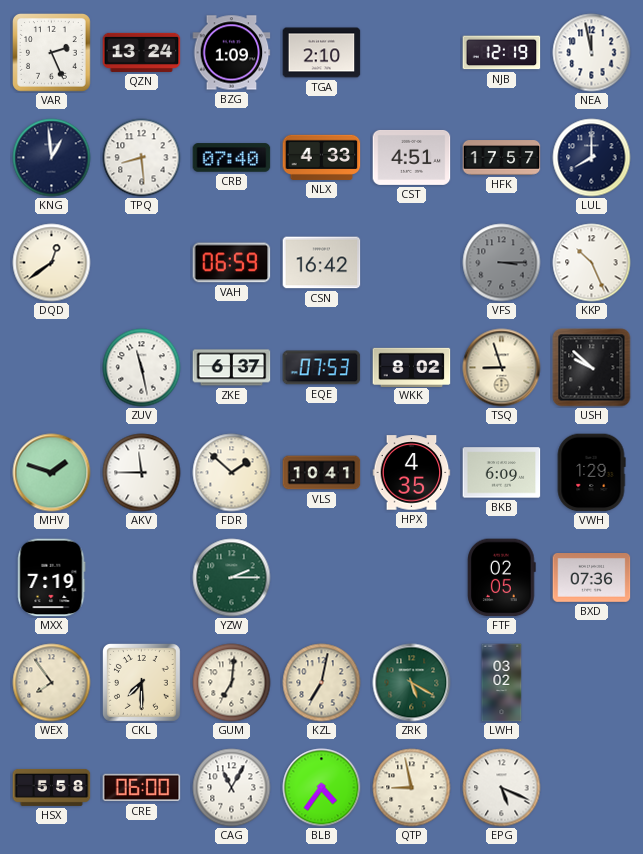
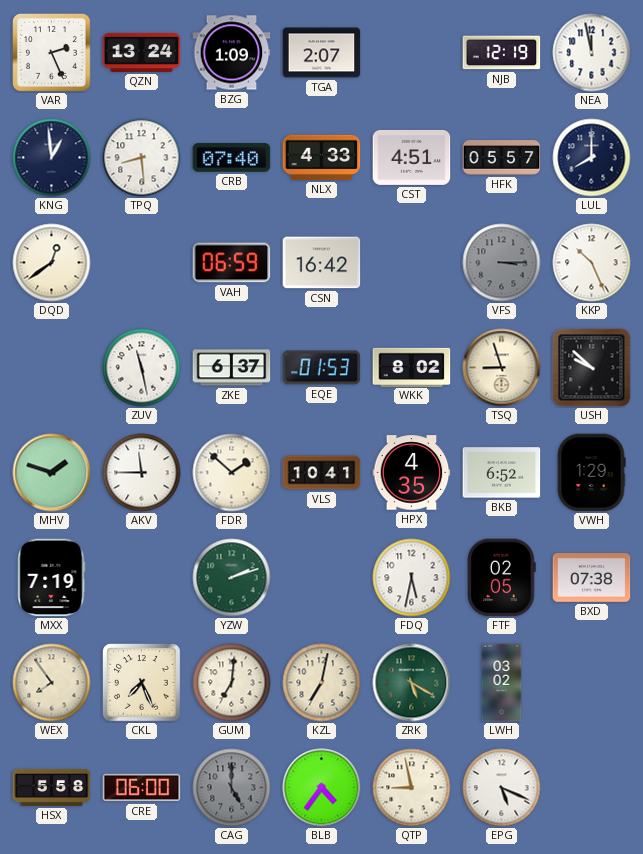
TGA: 2:10 -> 2:07
HFK: 17:57 -> 05:57
EQE: 07:53 -> 01:53
BKB: 6:09 -> 6:52
YZW: 2:15 -> 2:12
FDQ: none -> 5:32
BXD: 07:36 -> 07:38
CKL: 7:30 -> 7:26
CAG: 11:05 -> 5:00
CAG dial: white -> grey
